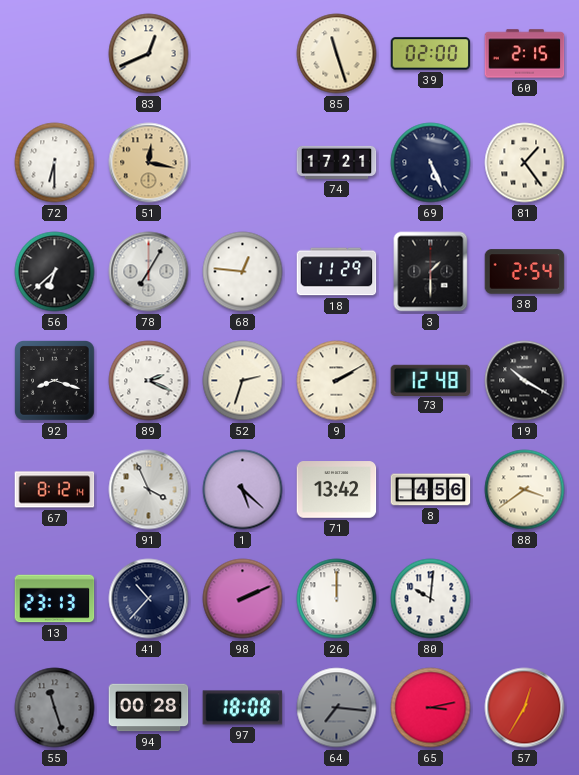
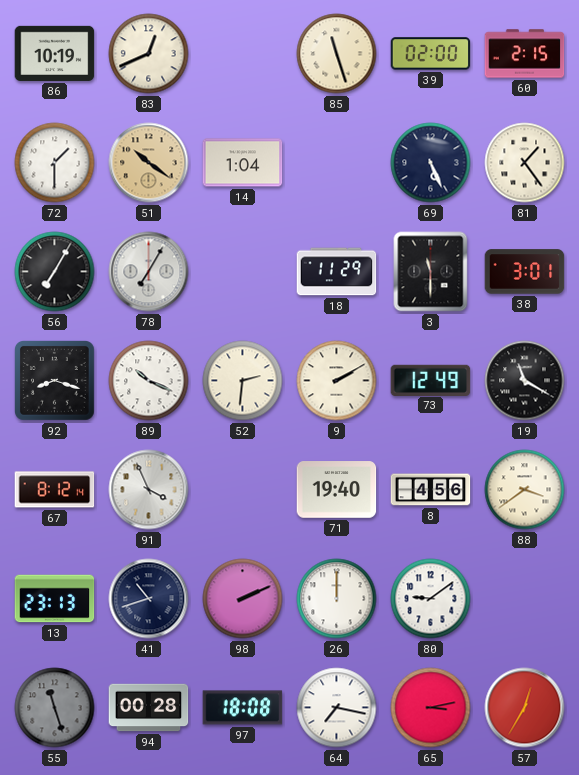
86: none -> 10:19
72: 6:30 -> 1:30
51: 12:17 -> 10:21
14: none -> 1:04
74: 17:21 -> none
56: 6:38 -> 7:05
68: 12:46 -> none
3: 1:30 -> 11:30
38: 2:54 -> 3:01
89: 2:19 -> 10:19
52: 2:33 -> 2:31
73: 12:48 -> 12:49
19: 10:20 -> 11:20
1: 5:22 -> none
71: 13:42 -> 19:40
41: 10:37 -> 10:42
80: 10:01 -> 9:09
64: 7:16 -> 7:17
64 dial: grey -> white
